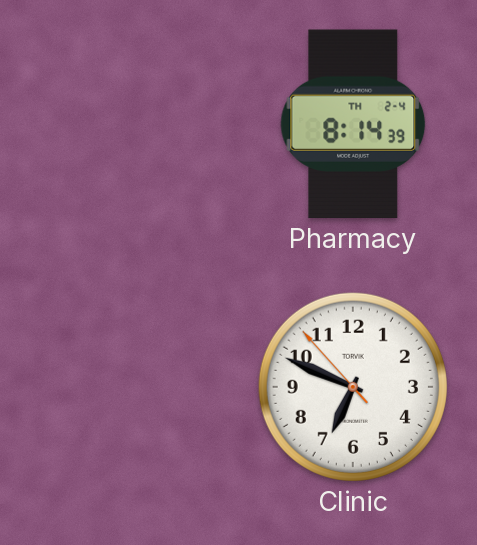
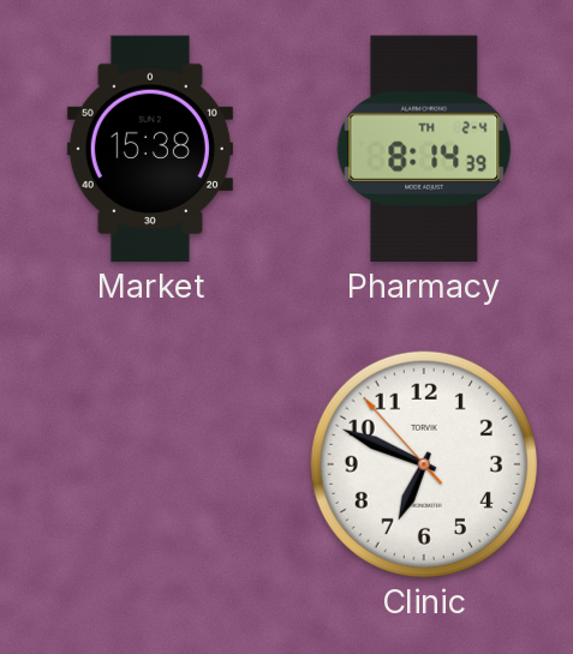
Market: none -> 15:38
